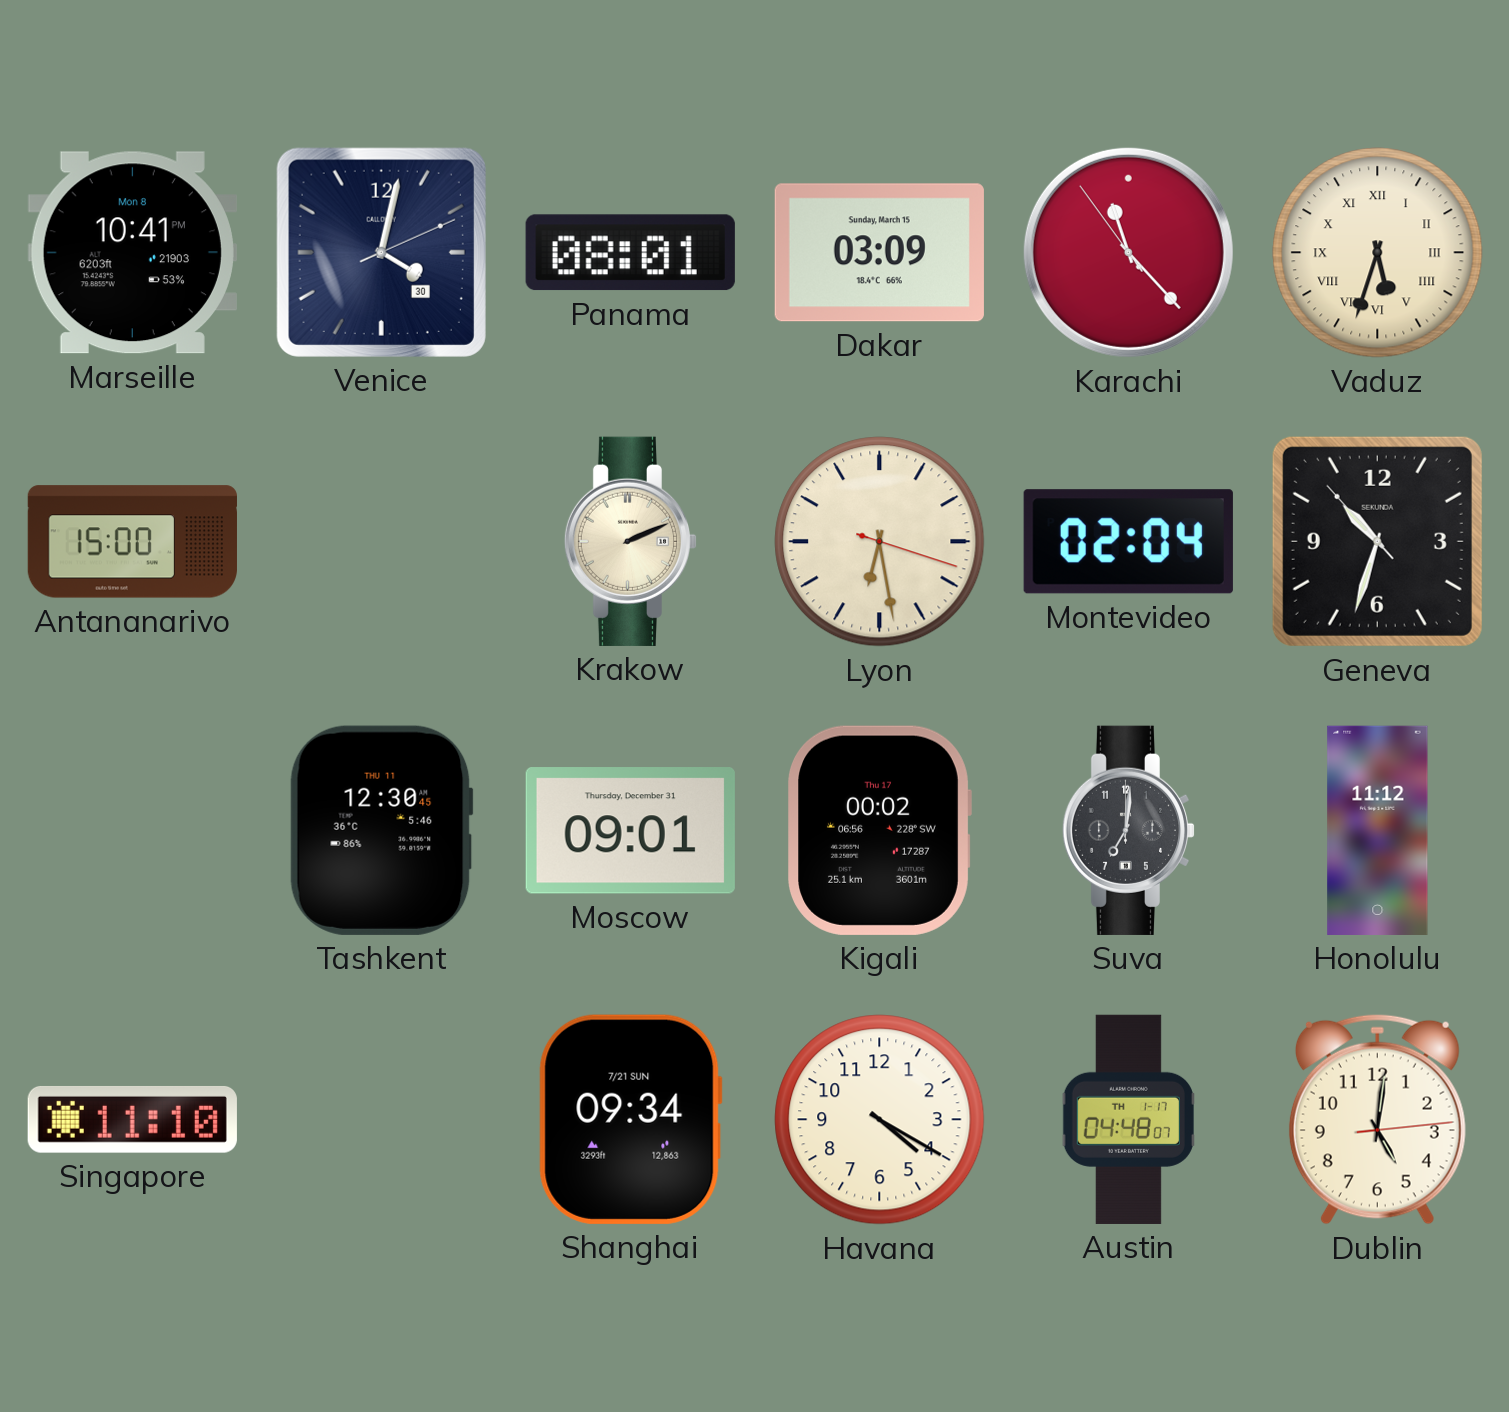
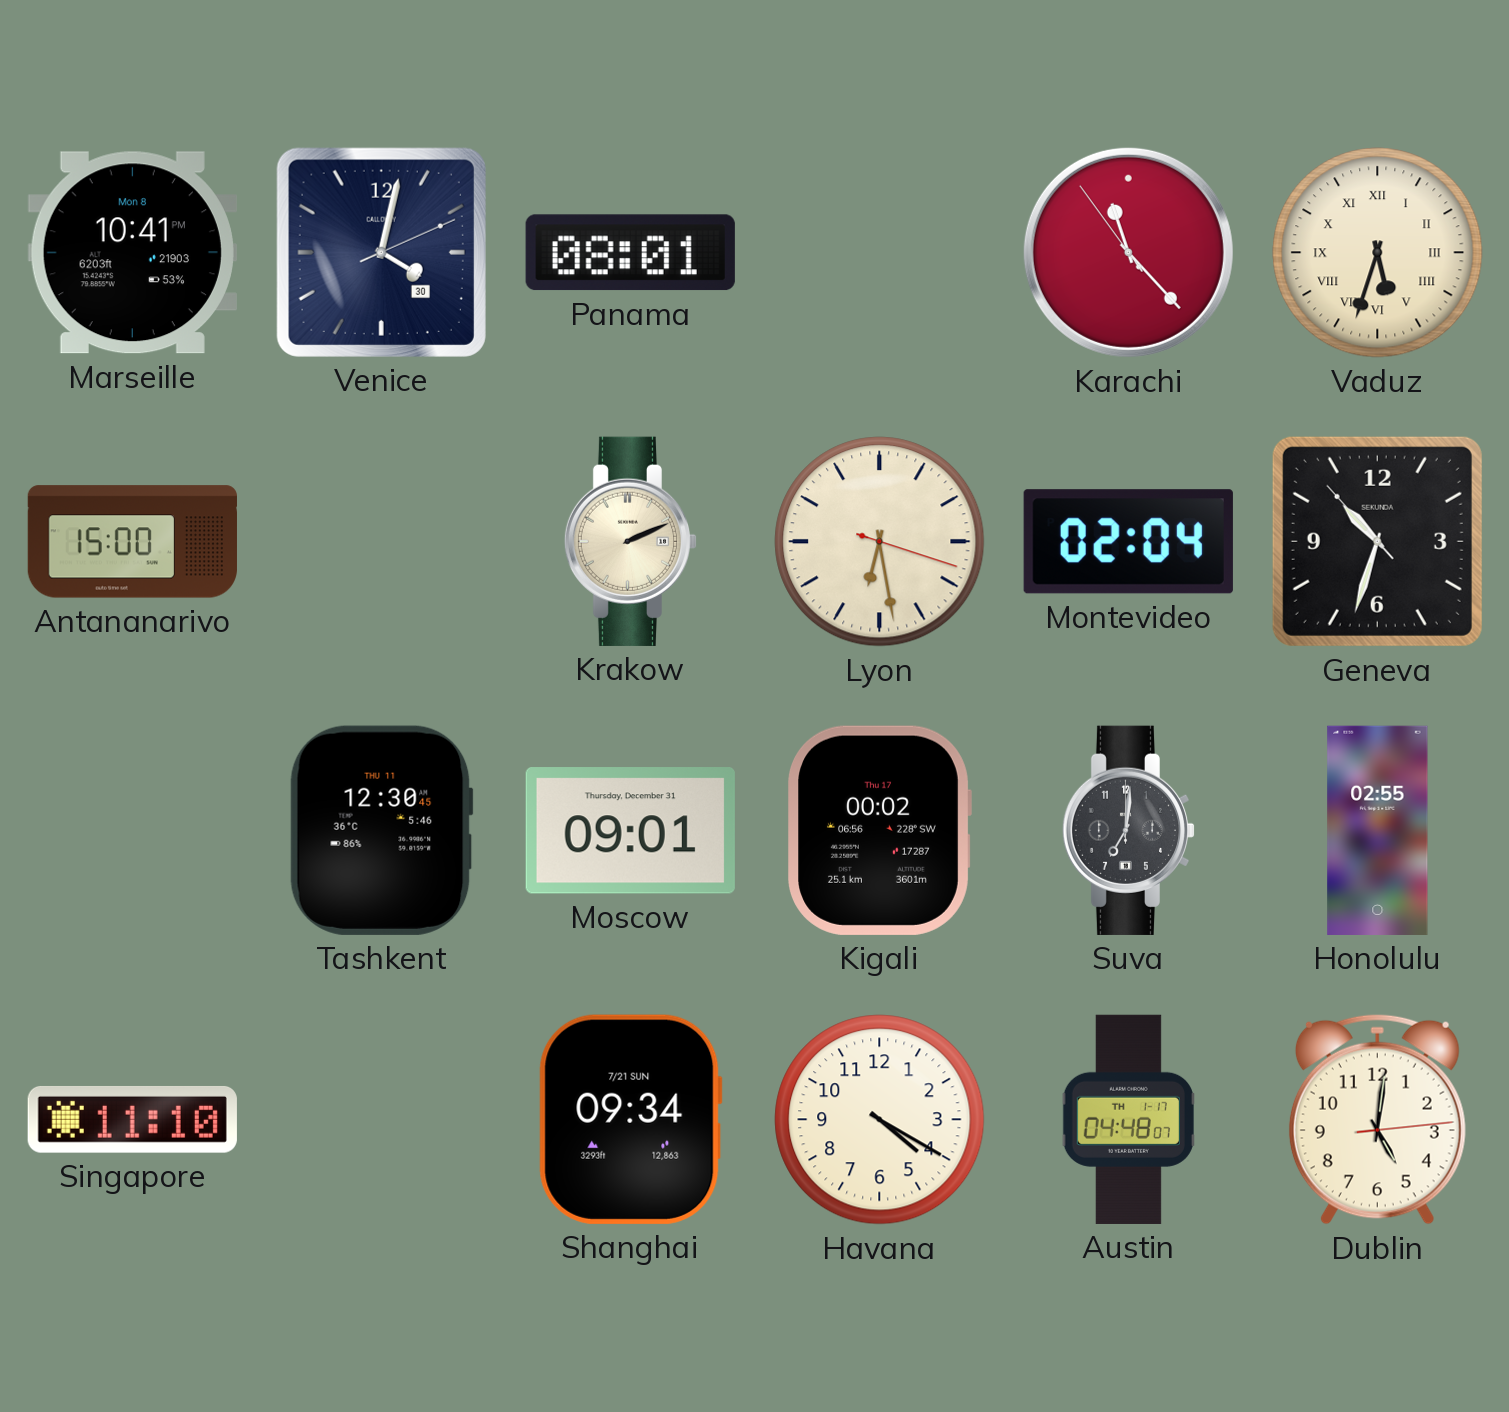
Dakar: 03:09 -> none
Honolulu: 11:12 -> 02:55
